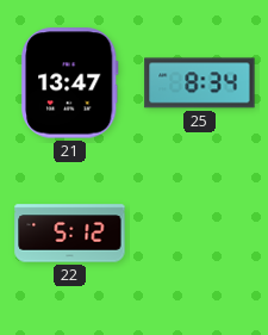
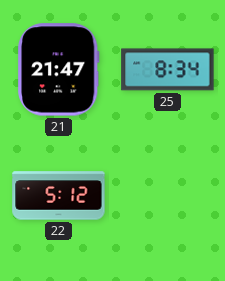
21: 13:47 -> 21:47
